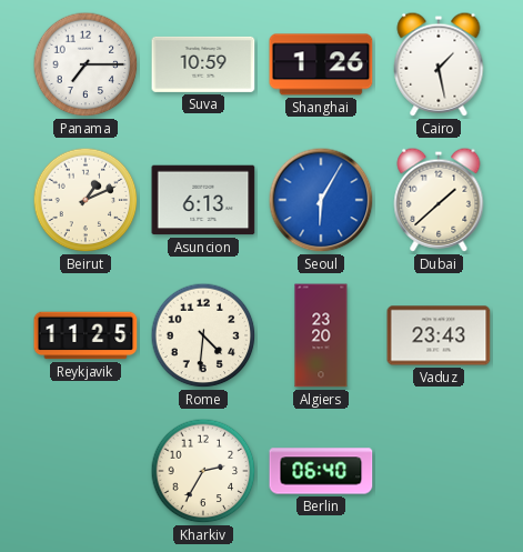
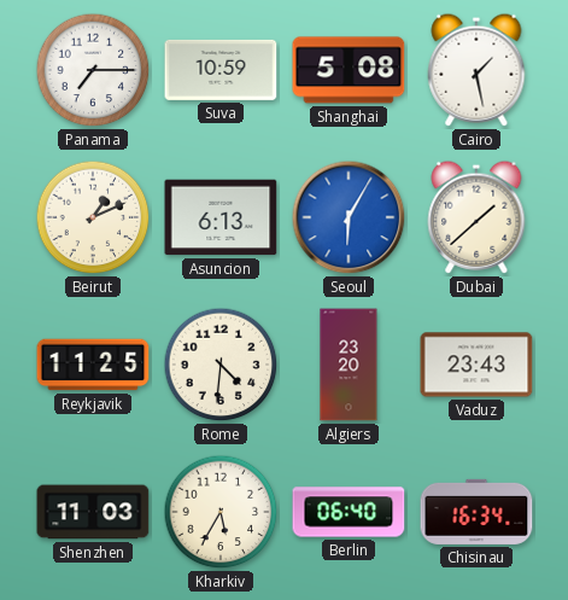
Shanghai: 1:26 -> 5:08
Shenzhen: none -> 11:03
Kharkiv: 2:35 -> 5:35
Chisinau: none -> 16:34
